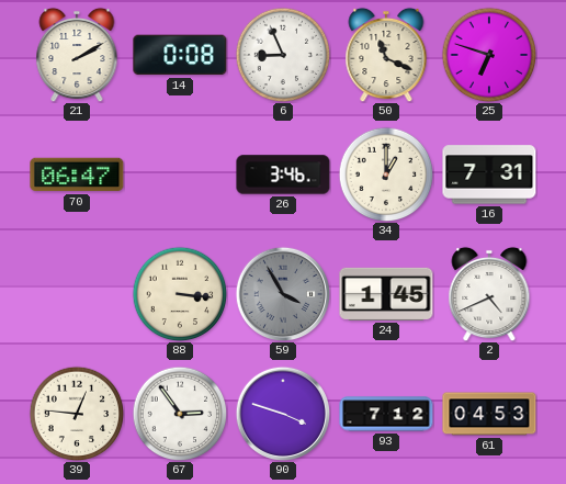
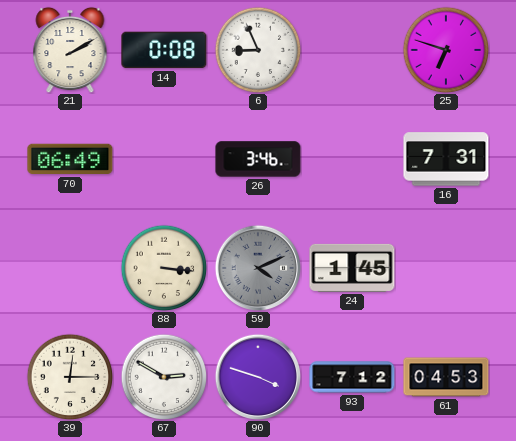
50: 11:19 -> none
70: 06:47 -> 06:49
34: 1:00 -> none
59: 3:55 -> 4:11
2: 4:41 -> none
39: 12:46 -> 12:15
67: 2:54 -> 2:50
